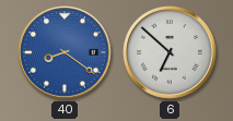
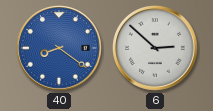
6: 6:52 -> 2:52
